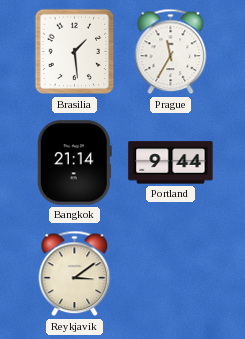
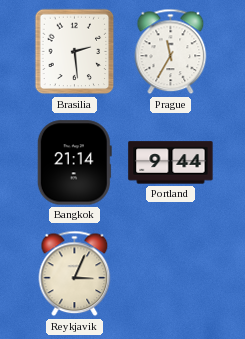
Brasilia: 1:29 -> 2:29
Reykjavik: 3:09 -> 3:04
